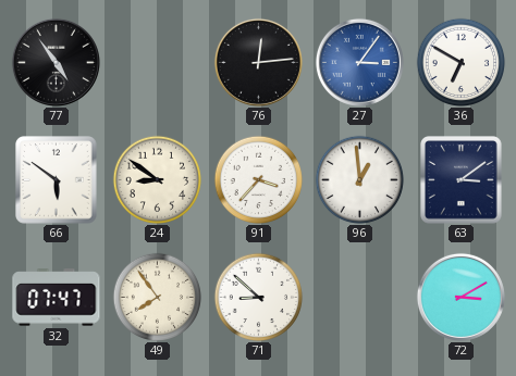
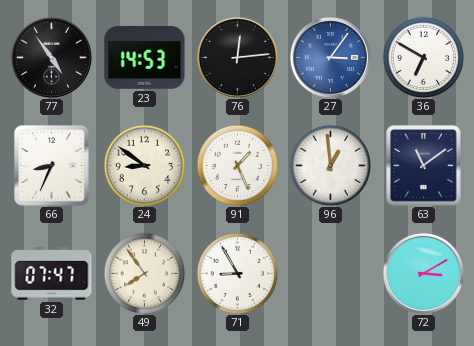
23: none -> 14:53
66: 5:51 -> 8:34
91: 3:37 -> 1:26
63: 3:09 -> 11:09
71: 8:52 -> 8:55
